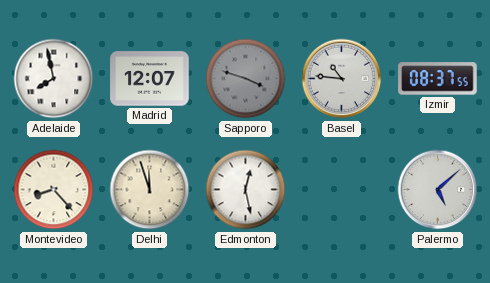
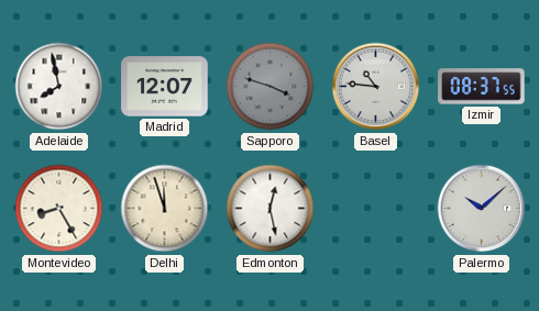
Montevideo: 8:23 -> 8:25
Palermo: 5:08 -> 10:08
